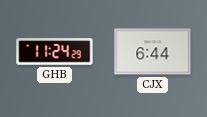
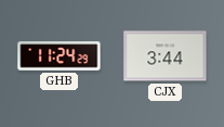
CJX: 6:44 -> 3:44
